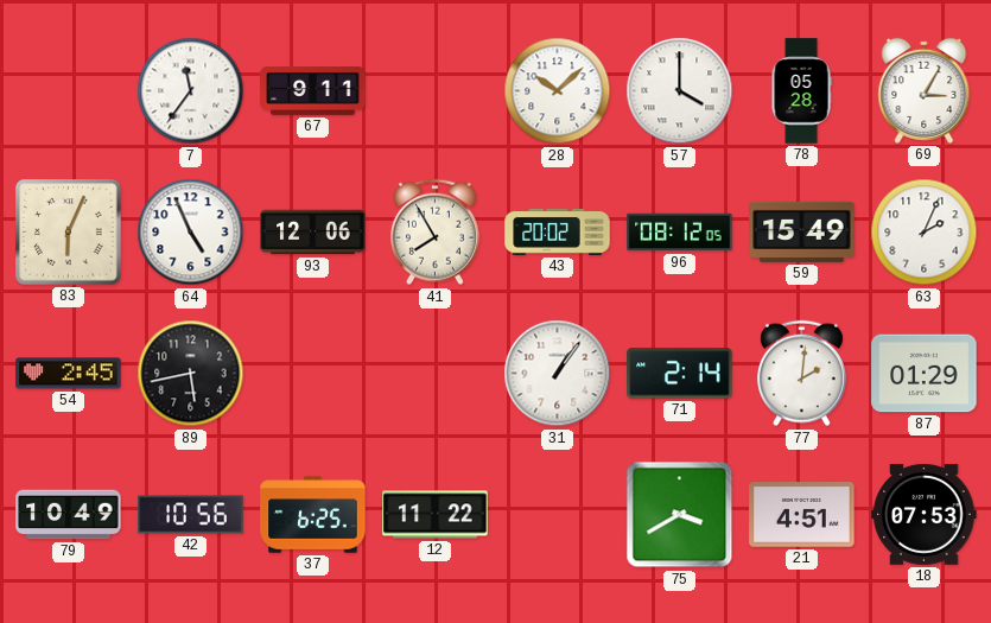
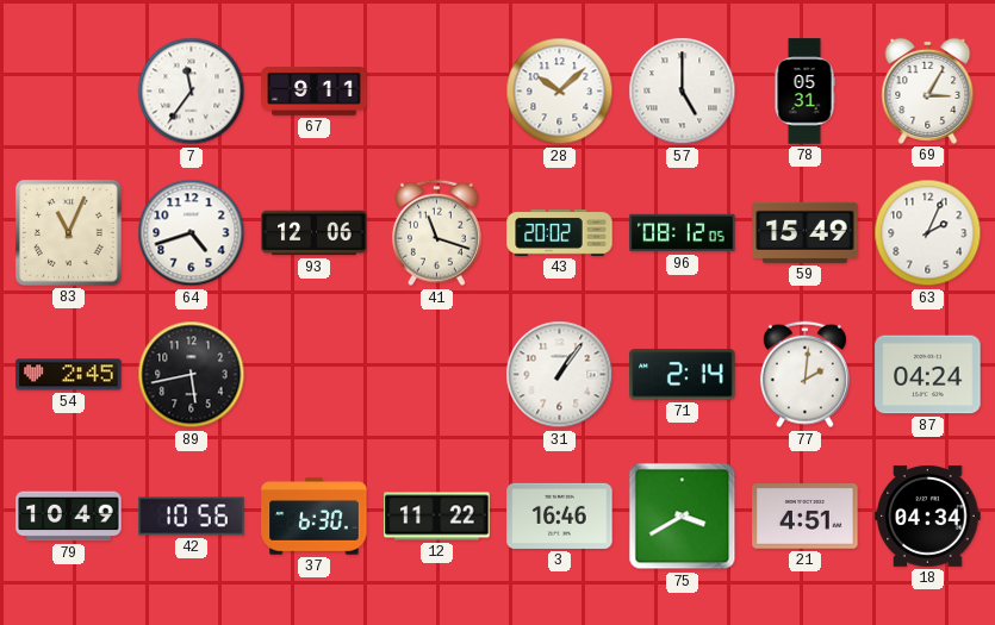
57: 4:00 -> 5:00
78: 05:28 -> 05:31
83: 6:04 -> 11:04
64: 4:56 -> 4:42
41: 7:55 -> 11:18
87: 01:29 -> 04:24
37: 6:25 -> 6:30
3: none -> 16:46
18: 07:53 -> 04:34
